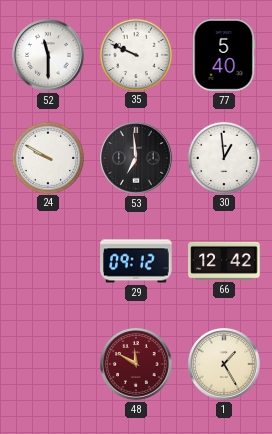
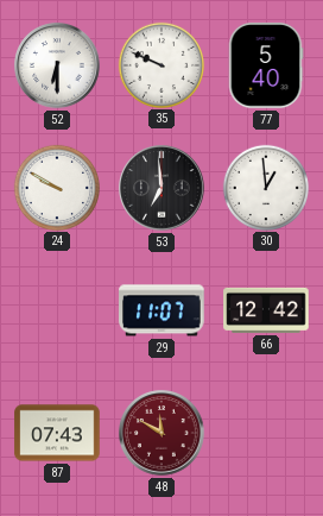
52: 11:30 -> 6:30
29: 09:12 -> 11:07
87: none -> 07:43
1: 1:25 -> none
